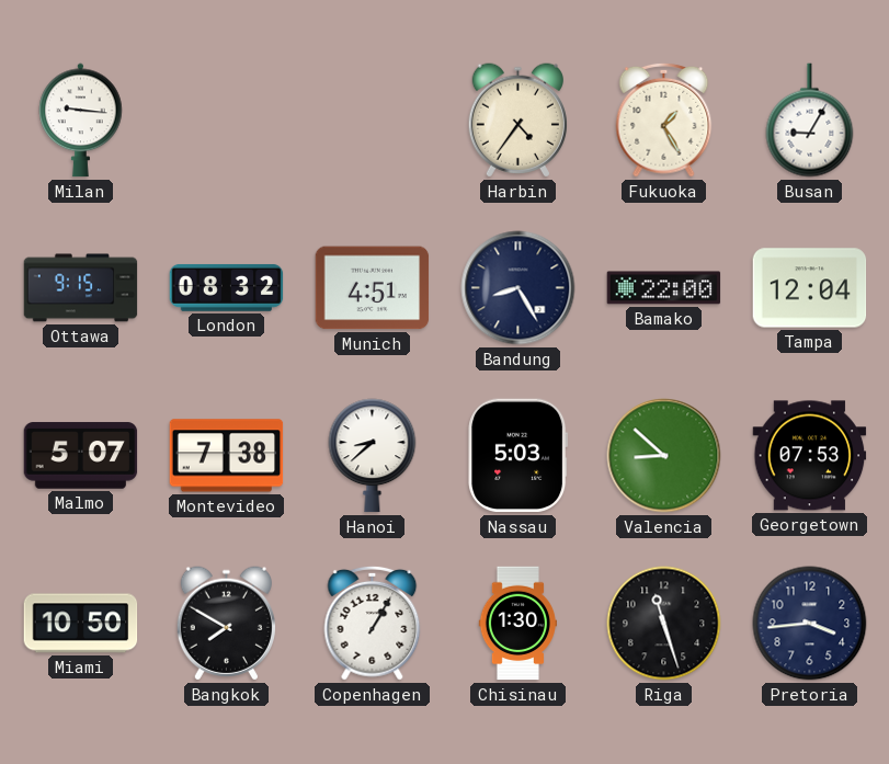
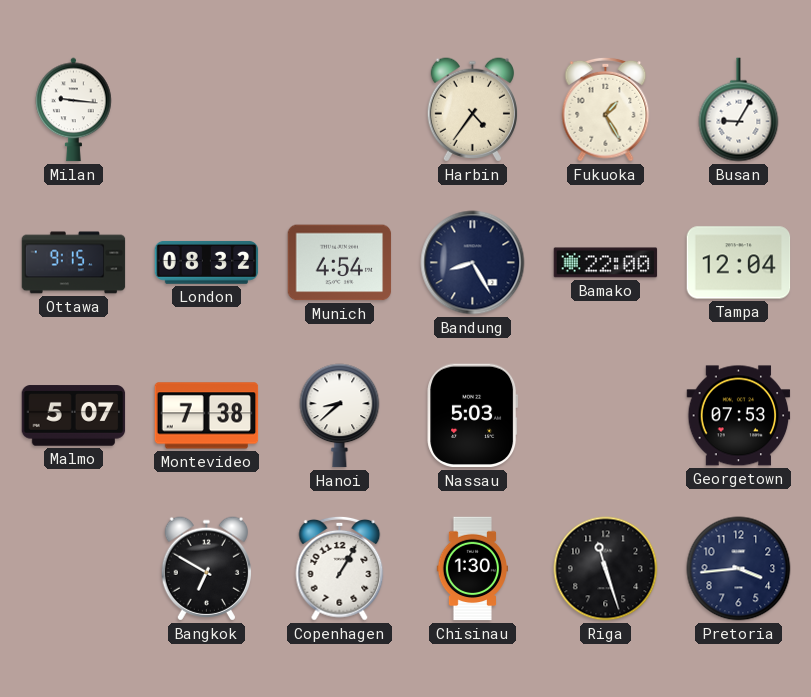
Munich: 4:51 -> 4:54
Valencia: 8:52 -> none
Miami: 10:50 -> none
Bangkok: 7:50 -> 6:50
